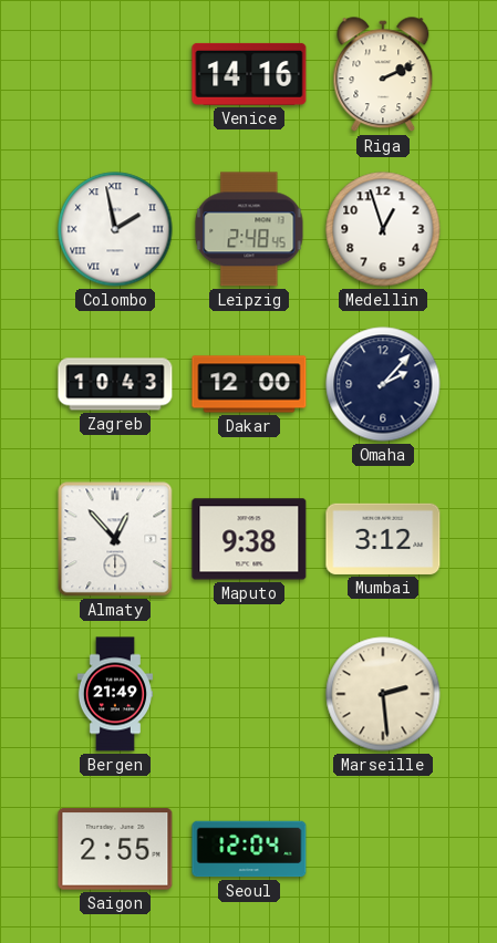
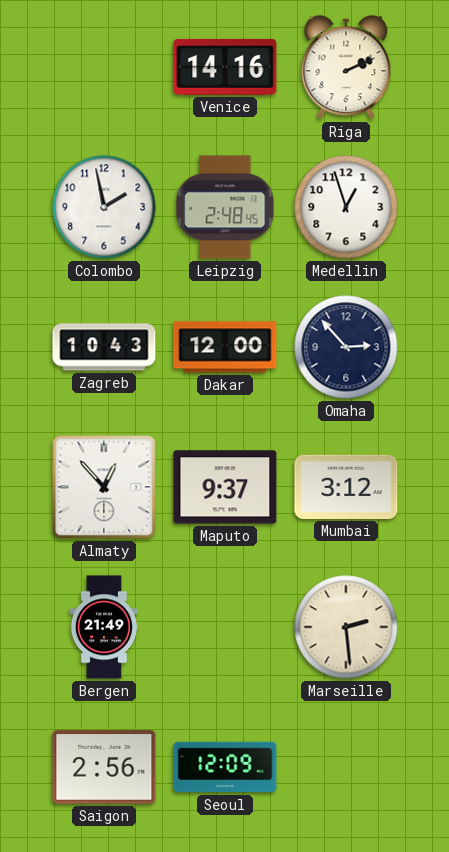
Colombo numerals: Roman -> Arabic
Omaha: 2:07 -> 2:53
Maputo: 9:38 -> 9:37
Saigon: 2:55 -> 2:56
Seoul: 12:04 -> 12:09
